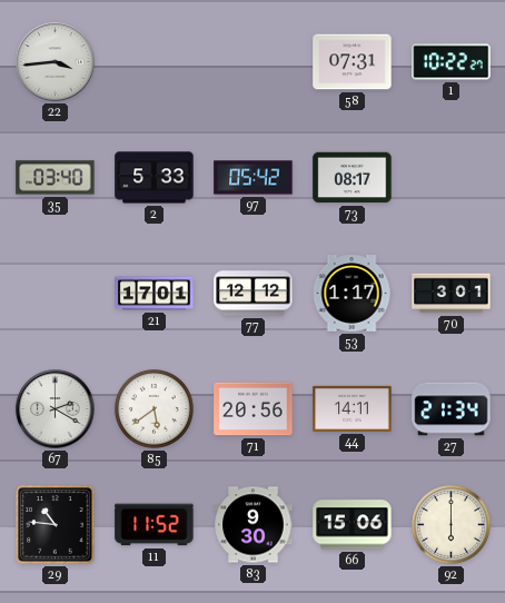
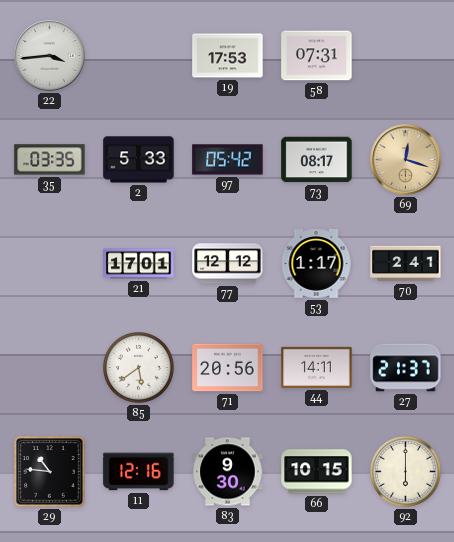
19: none -> 17:53
1: 10:22 -> none
35: 03:40 -> 03:35
69: none -> 12:18
70: 3:01 -> 2:41
67: 2:20 -> none
27: 21:34 -> 21:37
11: 11:52 -> 12:16
66: 15:06 -> 10:15
